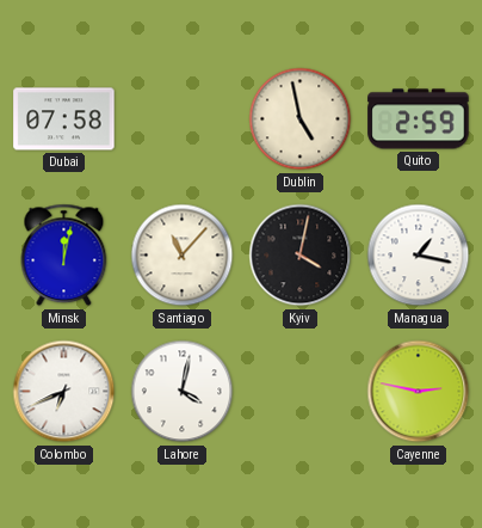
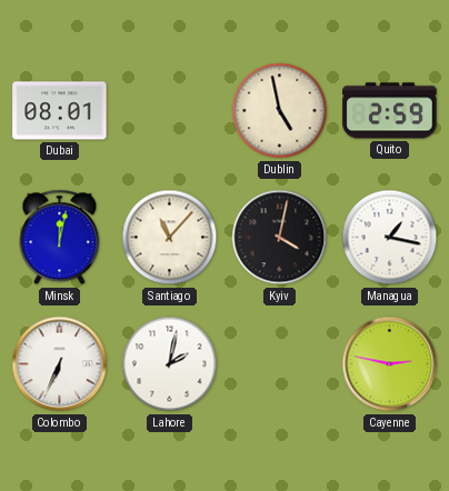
Dubai: 07:58 -> 08:01
Colombo: 6:41 -> 6:34
Lahore: 4:02 -> 2:02
